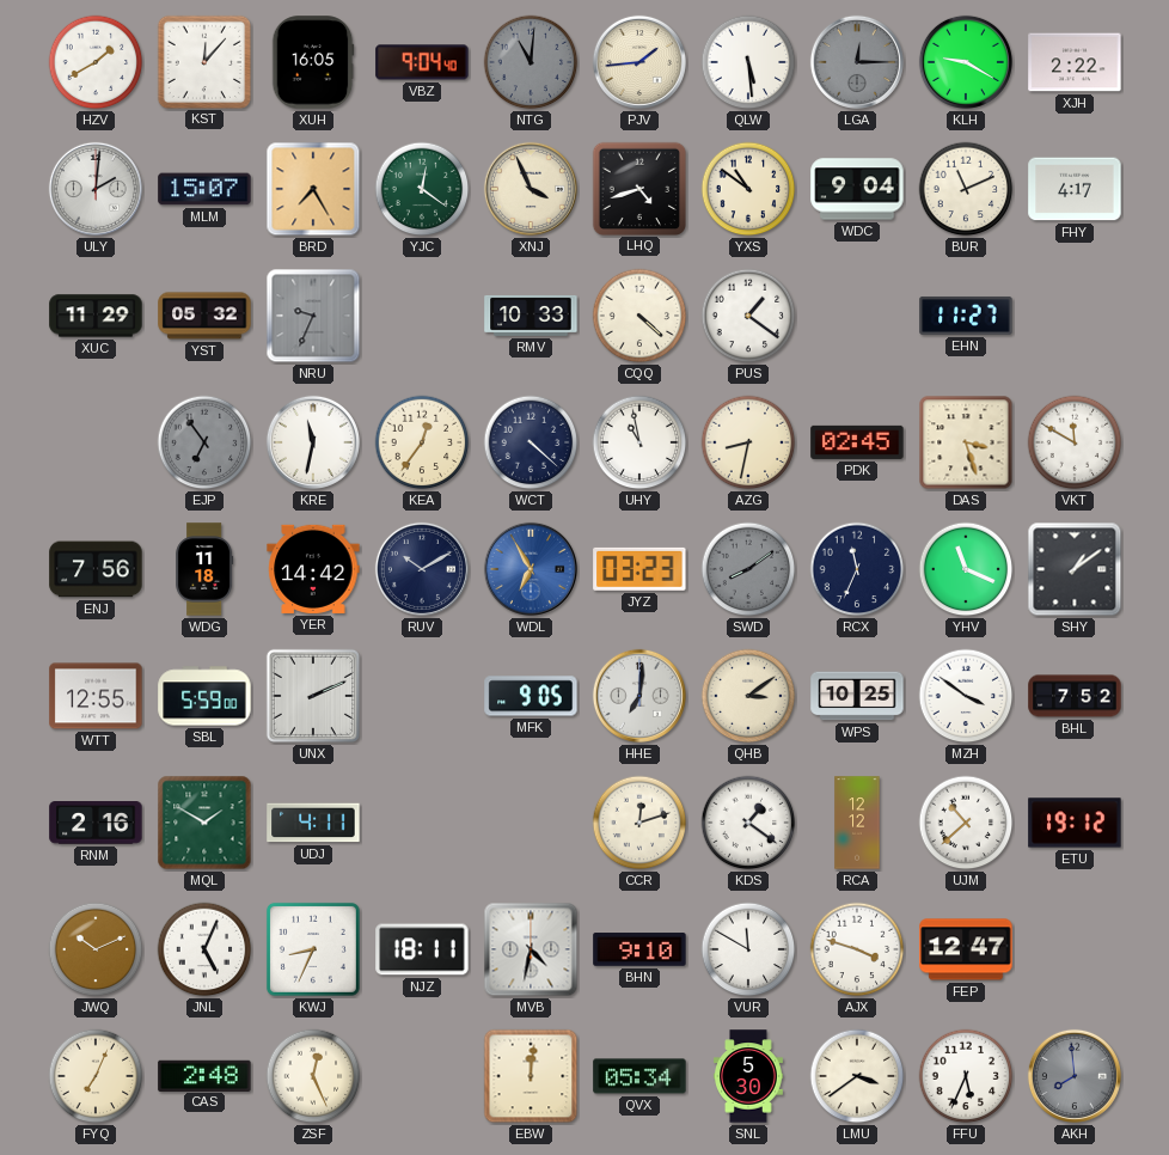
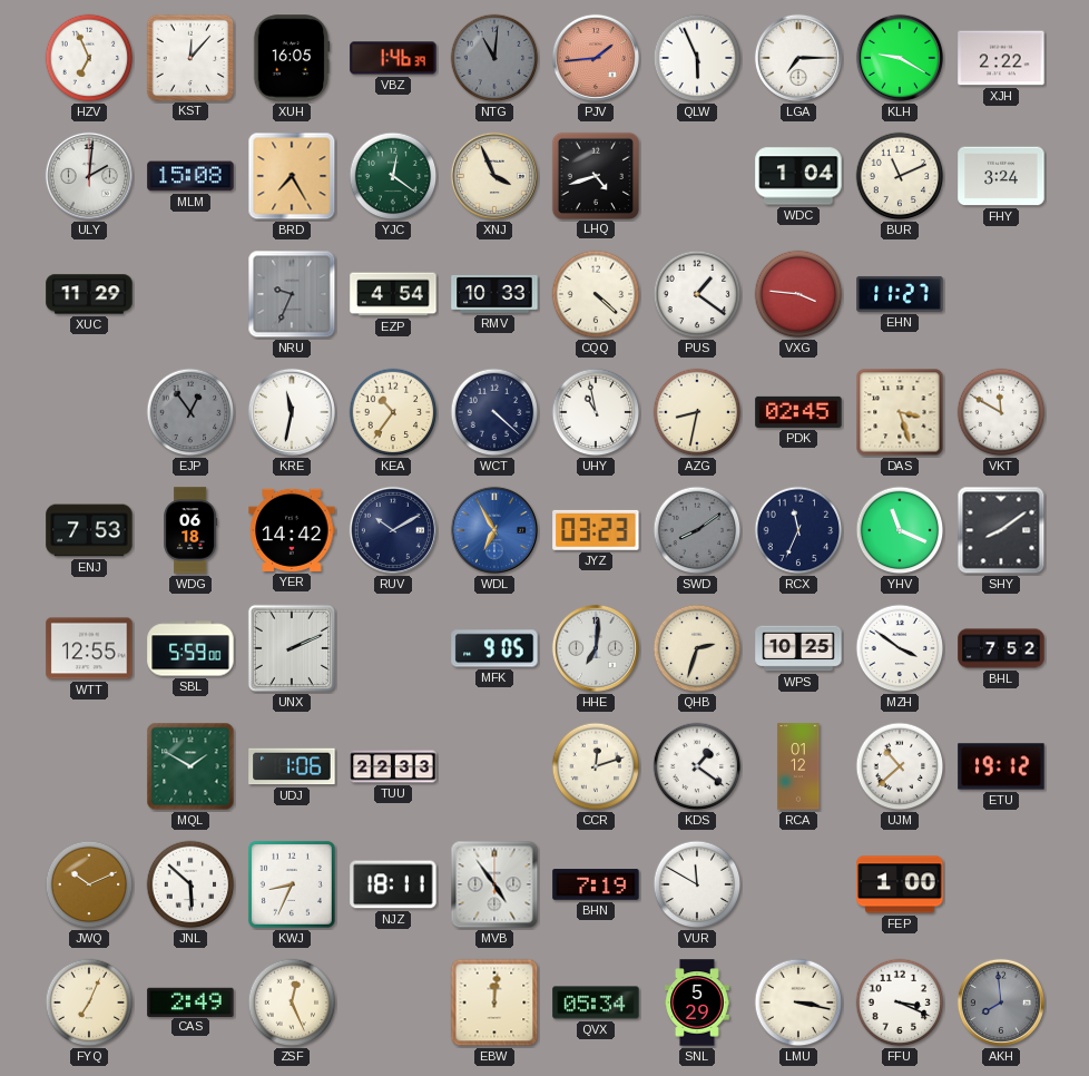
HZV: 1:40 -> 6:56
VBZ: 9:04 -> 1:46
PJV dial: cream -> salmon
QLW: 5:29 -> 5:56
LGA: 12:15 -> 7:15
LGA dial: grey -> white
MLM: 15:07 -> 15:08
YXS: 10:51 -> none
WDC: 9:04 -> 1:04
FHY: 4:17 -> 3:24
YST: 05:32 -> none
EZP: none -> 4:54
VXG: none -> 3:46
EJP: 6:54 -> 12:54
KEA: 12:36 -> 10:36
ENJ: 7:56 -> 7:53
WDG: 11:18 -> 06:18
SHY: 1:09 -> 8:09
QHB: 3:09 -> 2:33
RNM: 2:16 -> none
UDJ: 4:11 -> 1:06
TUU: none -> 22:33
RCA: 12:12 -> 01:12
JNL: 5:04 -> 5:52
MVB: 4:32 -> 4:54
BHN: 9:10 -> 7:19
AJX: 3:48 -> none
FEP: 12:47 -> 1:00
CAS: 2:48 -> 2:49
SNL: 5:30 -> 5:29
LMU: 3:39 -> 3:17
FFU: 5:34 -> 3:19
